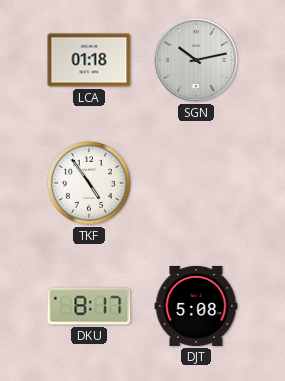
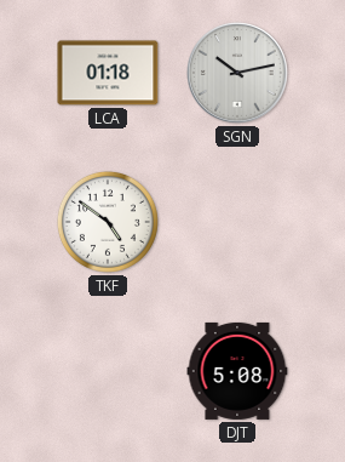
TKF: 4:54 -> 4:51
DKU: 8:17 -> none
